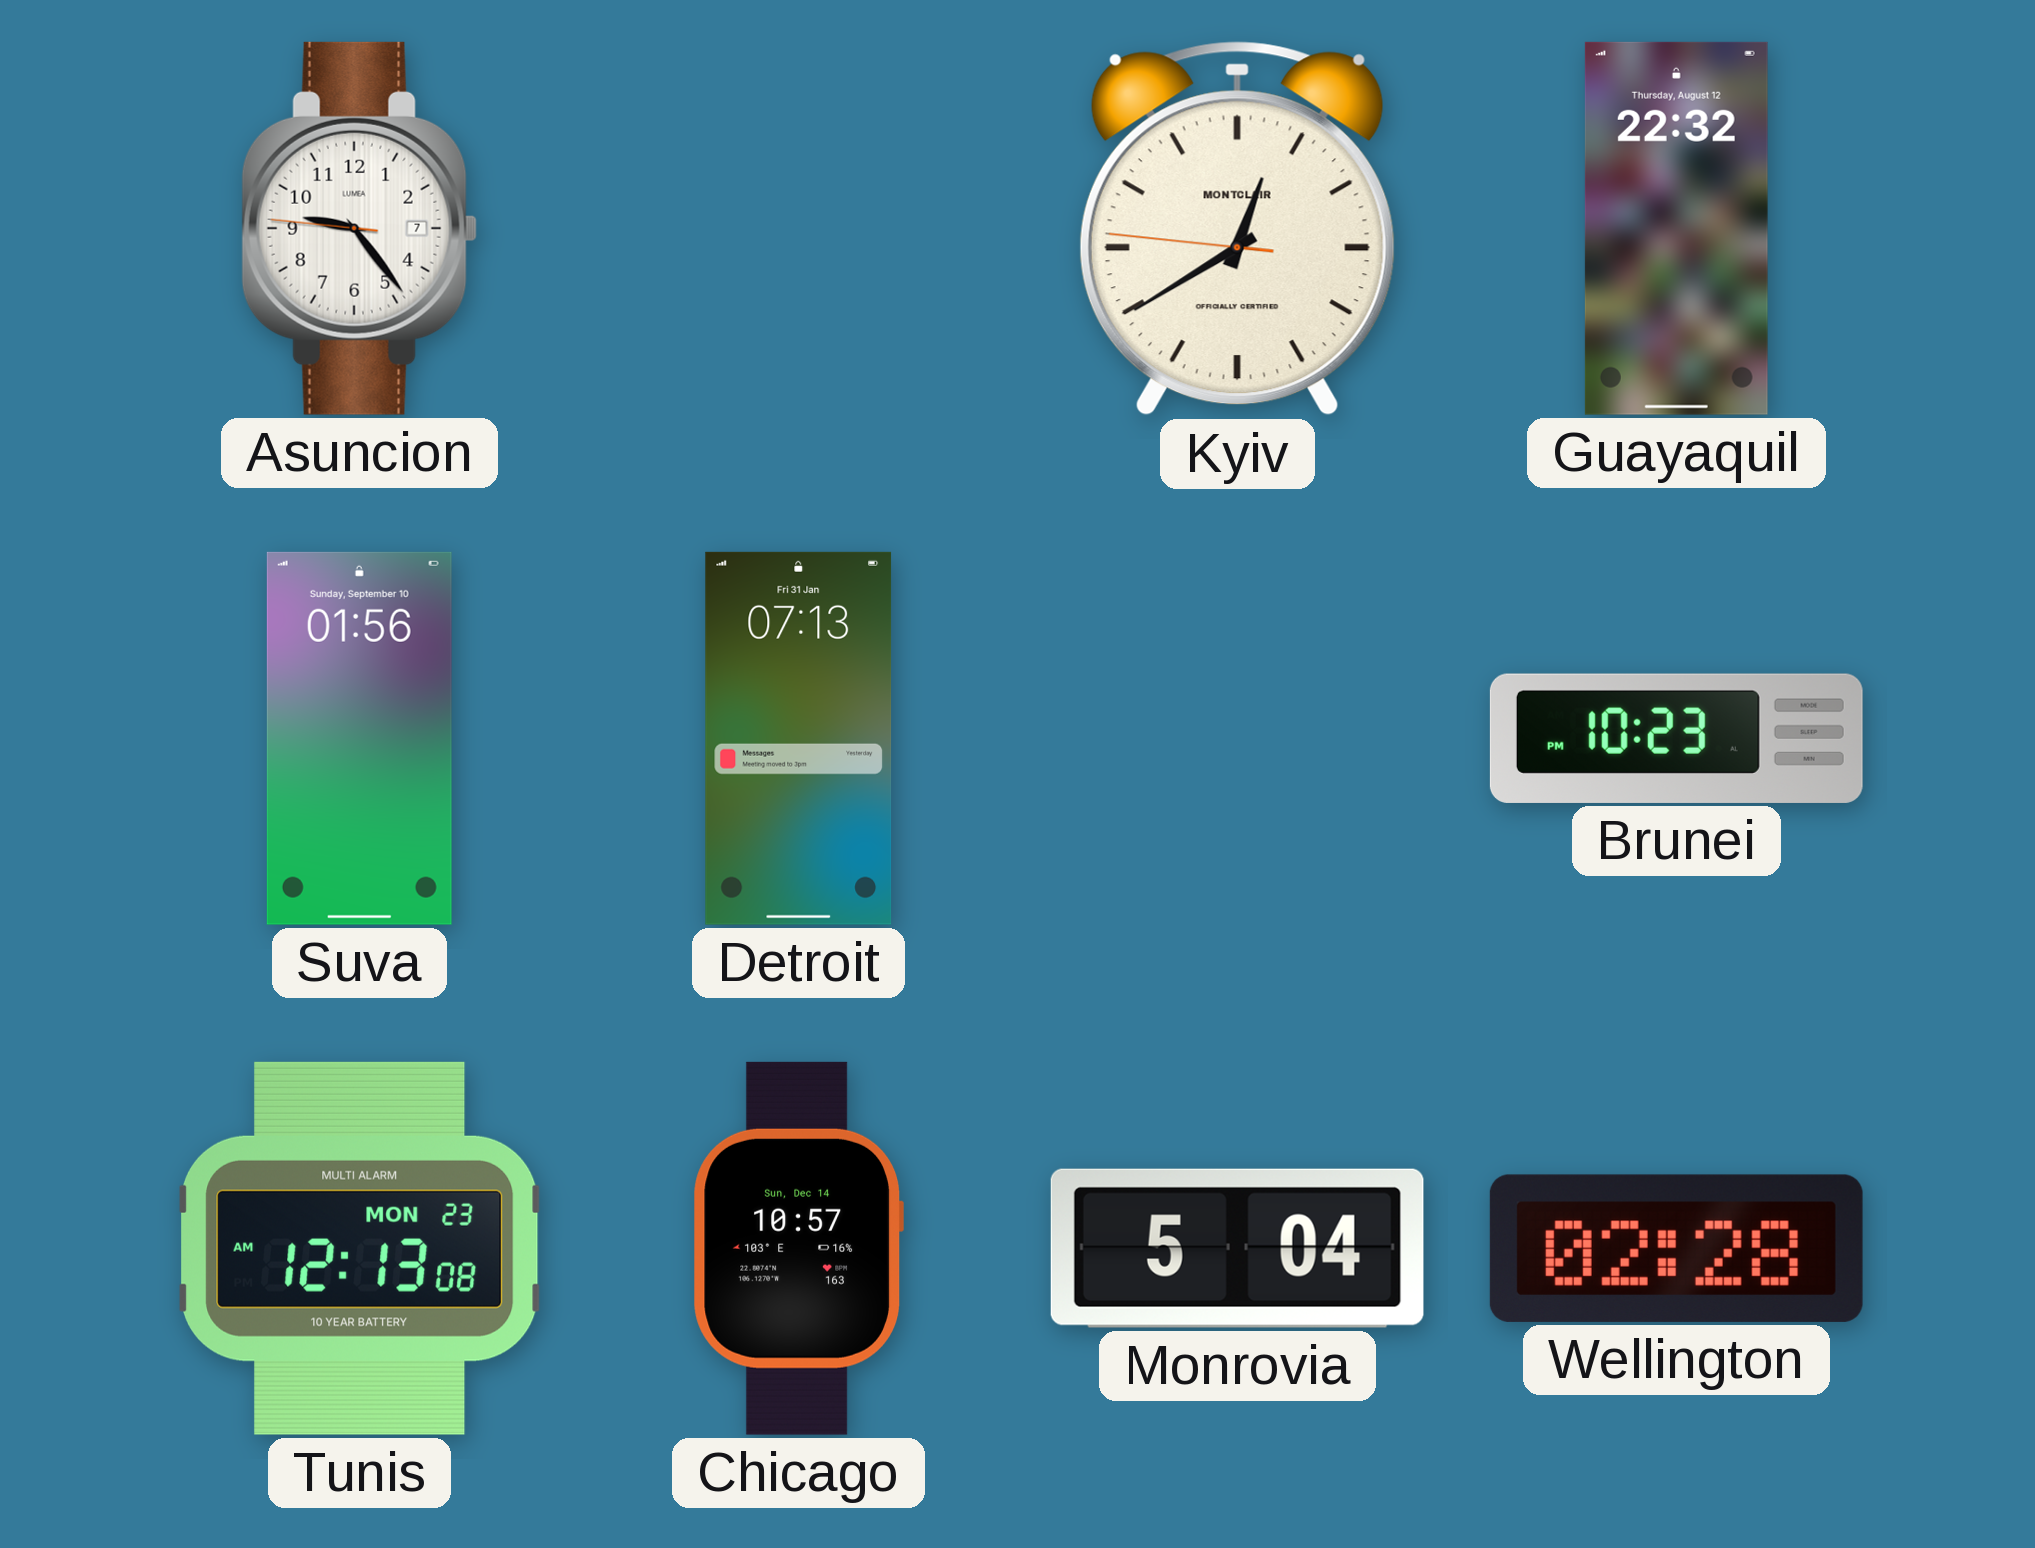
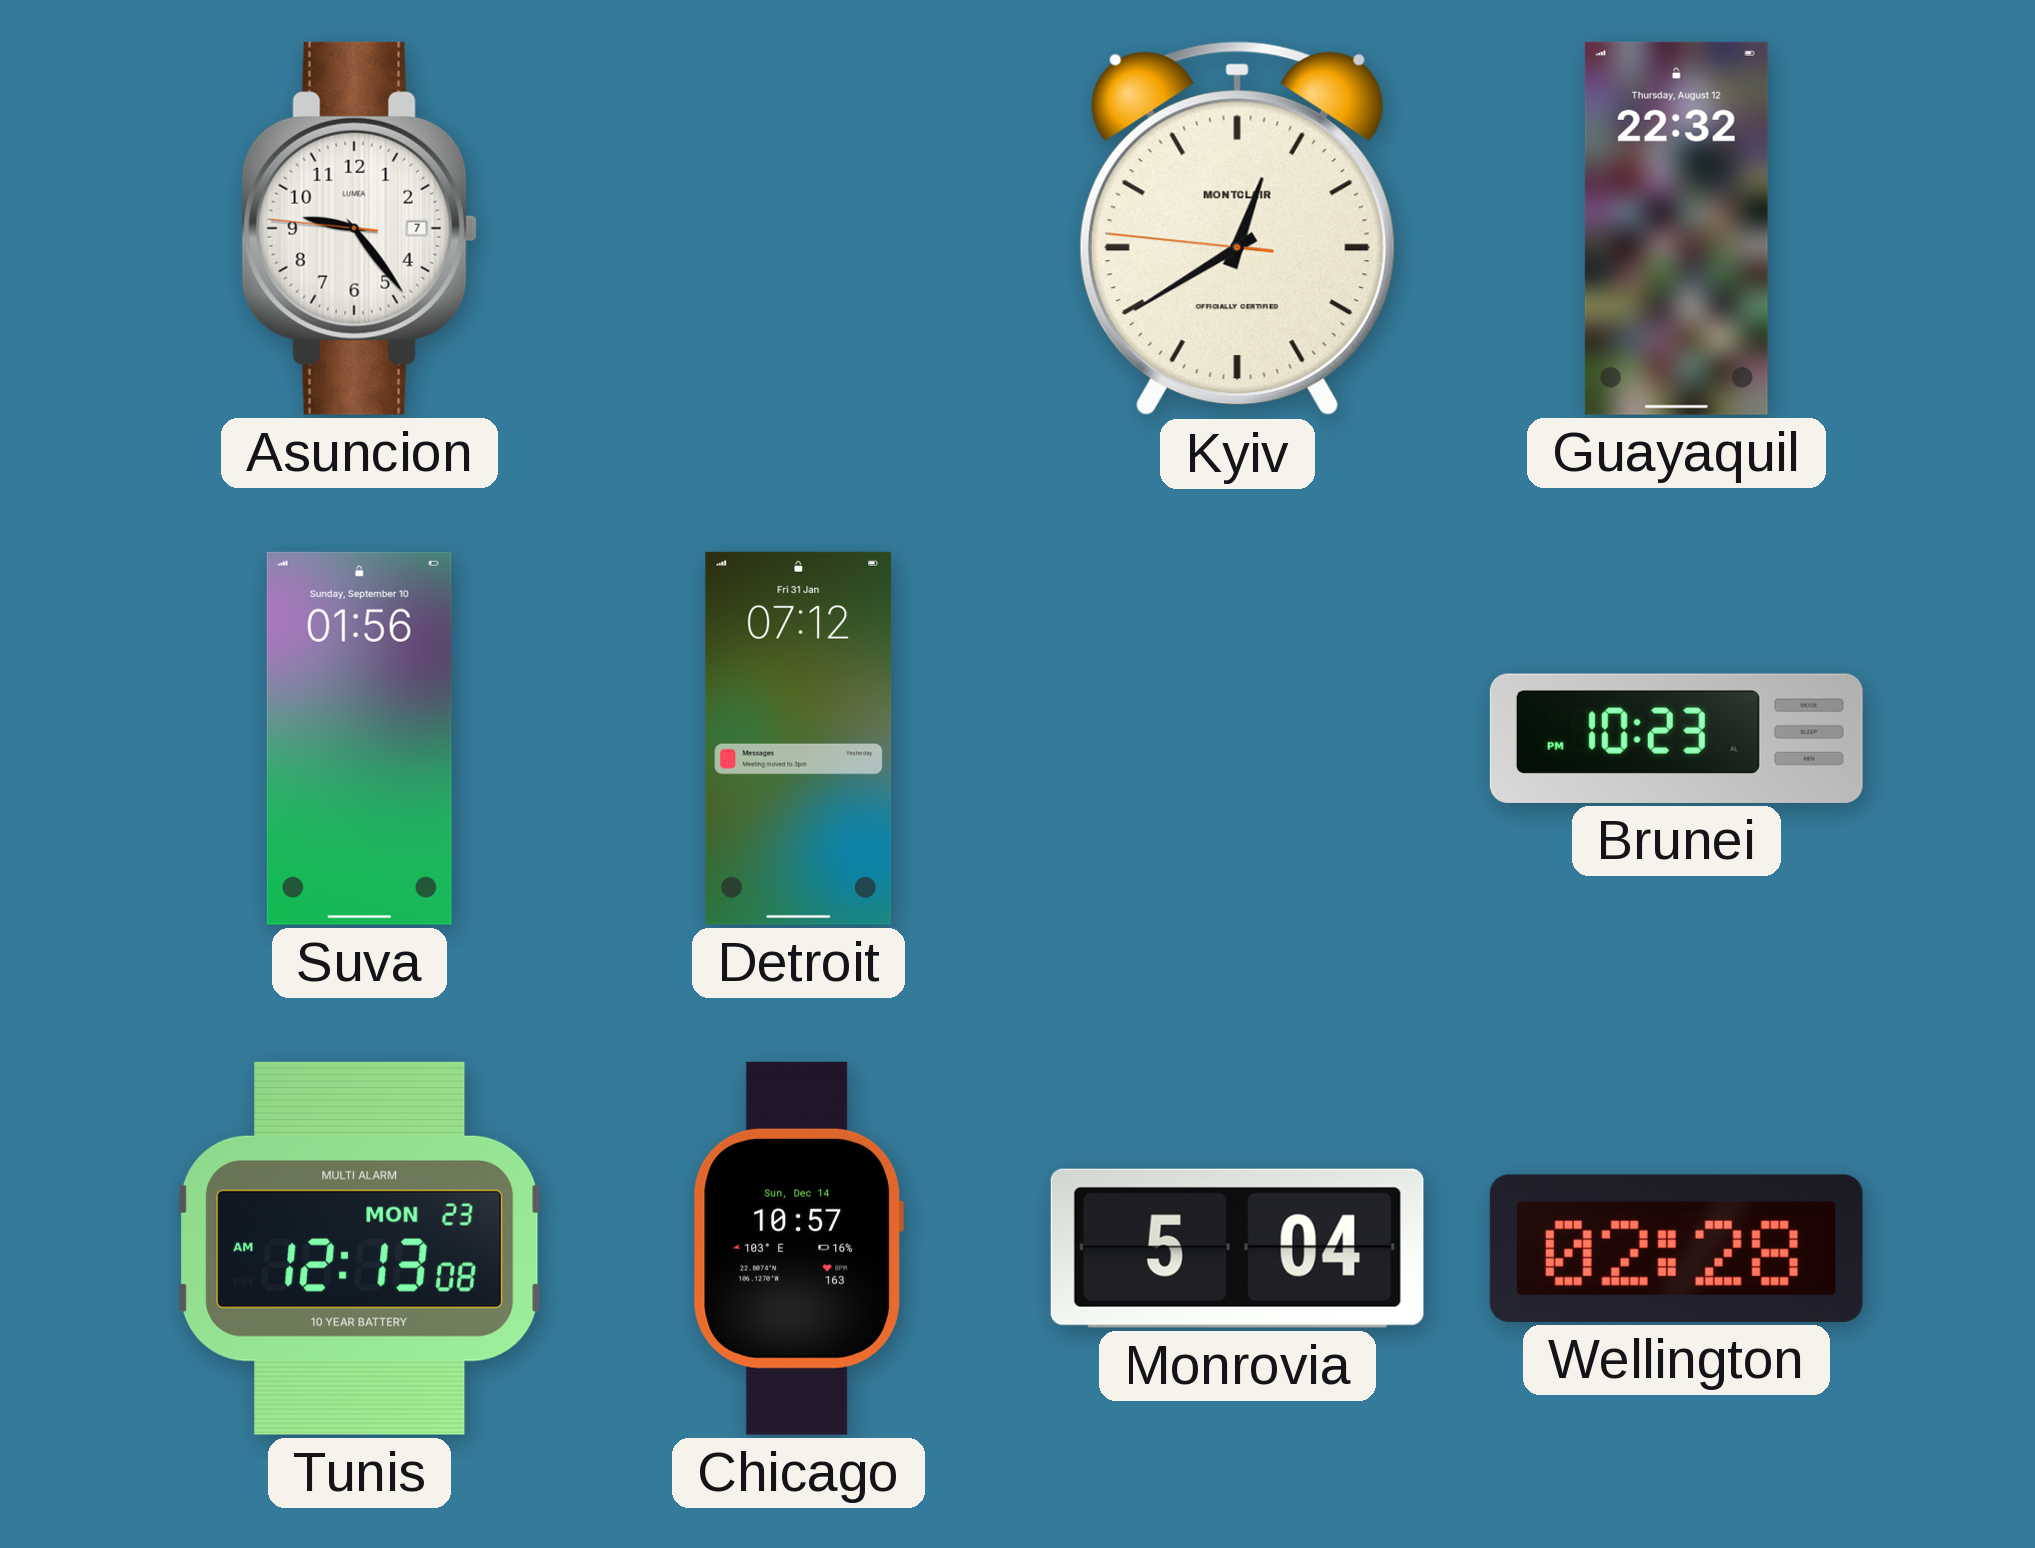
Detroit: 07:13 -> 07:12
